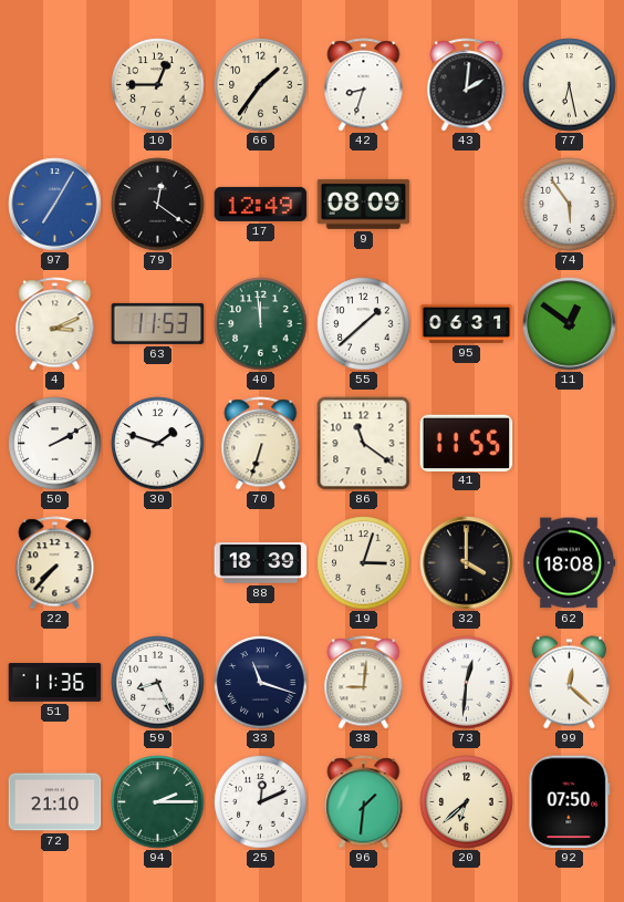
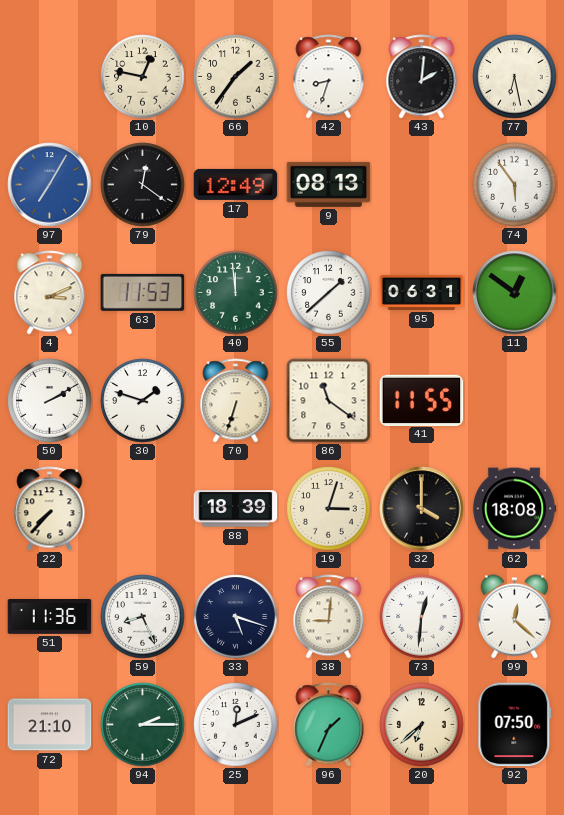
10: 12:45 -> 12:47
9: 08:09 -> 08:13
33: 11:18 -> 5:18
96: 1:31 -> 1:34
